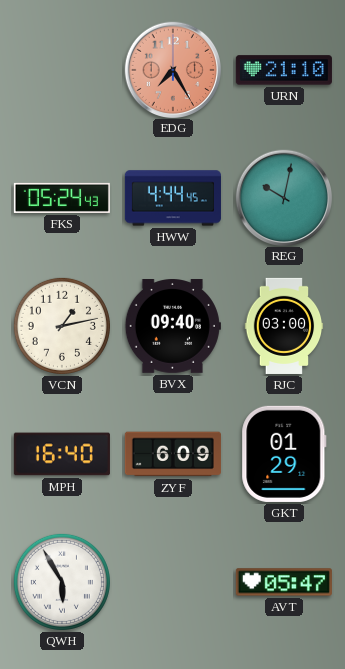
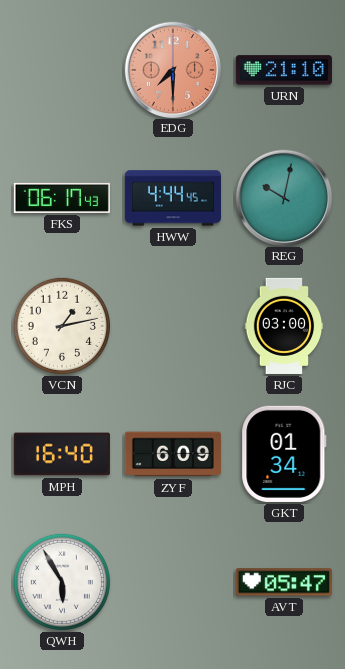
EDG: 7:25 -> 7:30
FKS: 05:24 -> 06:17
BVX: 09:40 -> none
GKT: 01:29 -> 01:34
